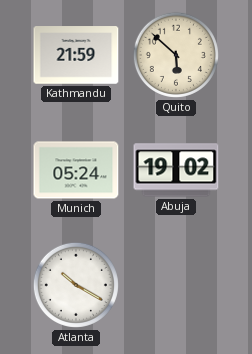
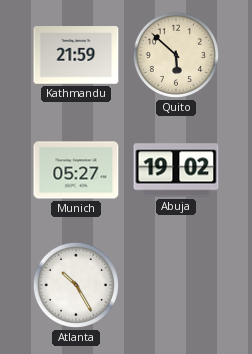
Munich: 05:24 -> 05:27
Atlanta: 10:20 -> 10:25
